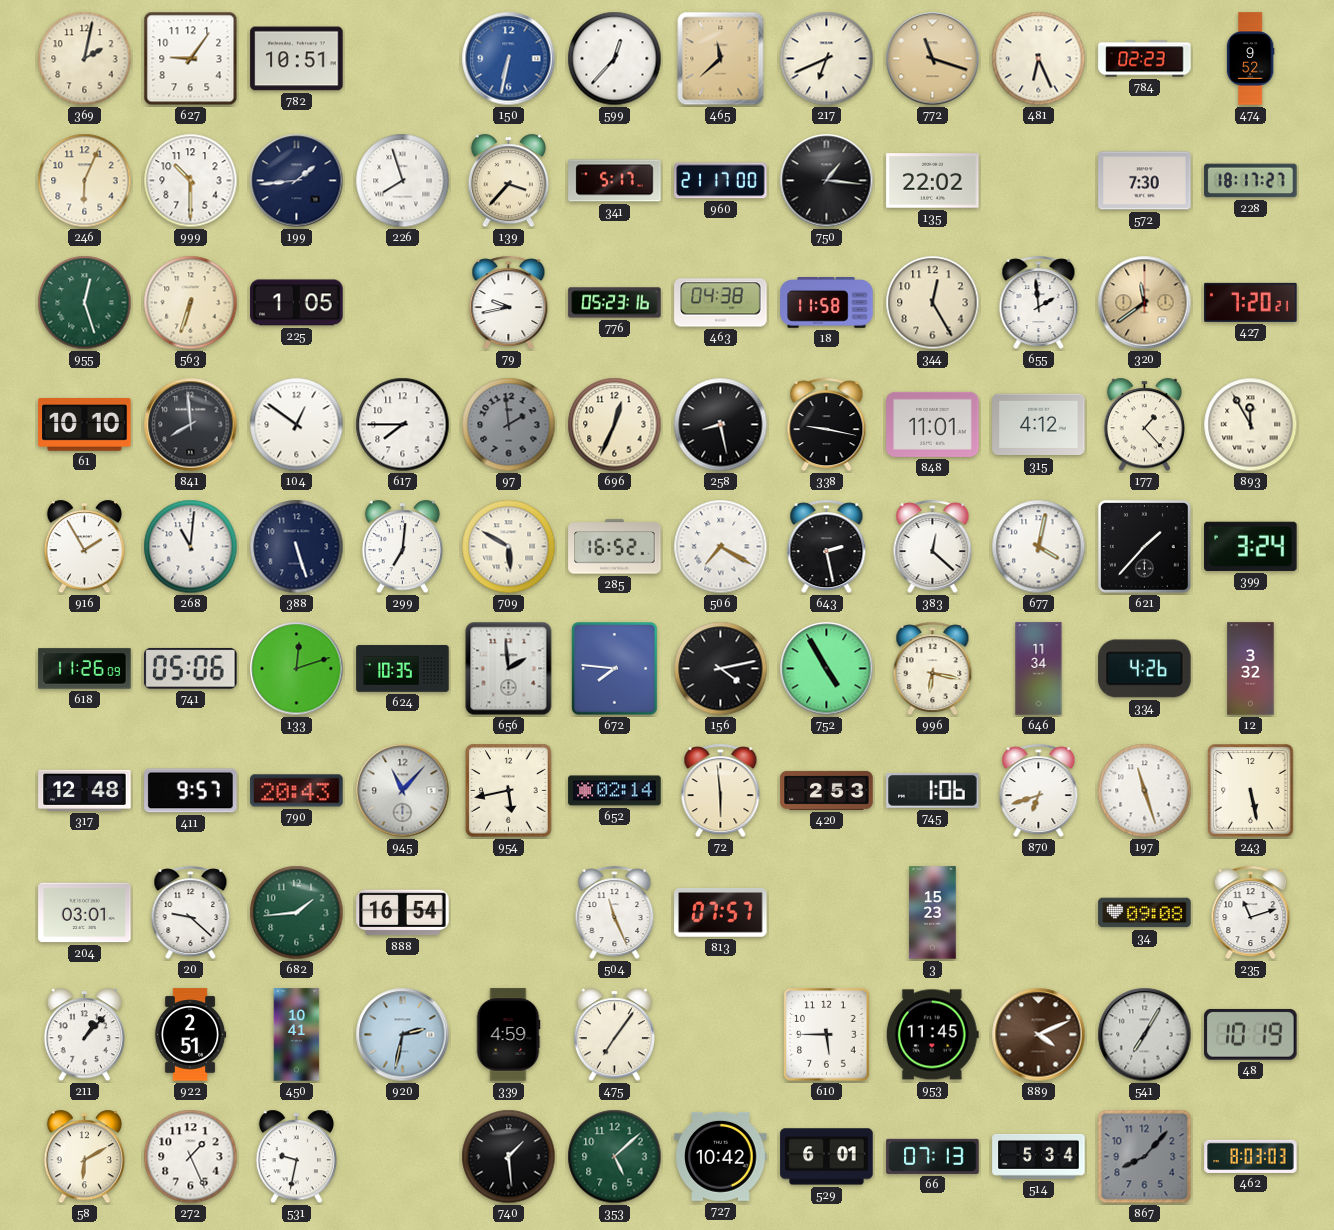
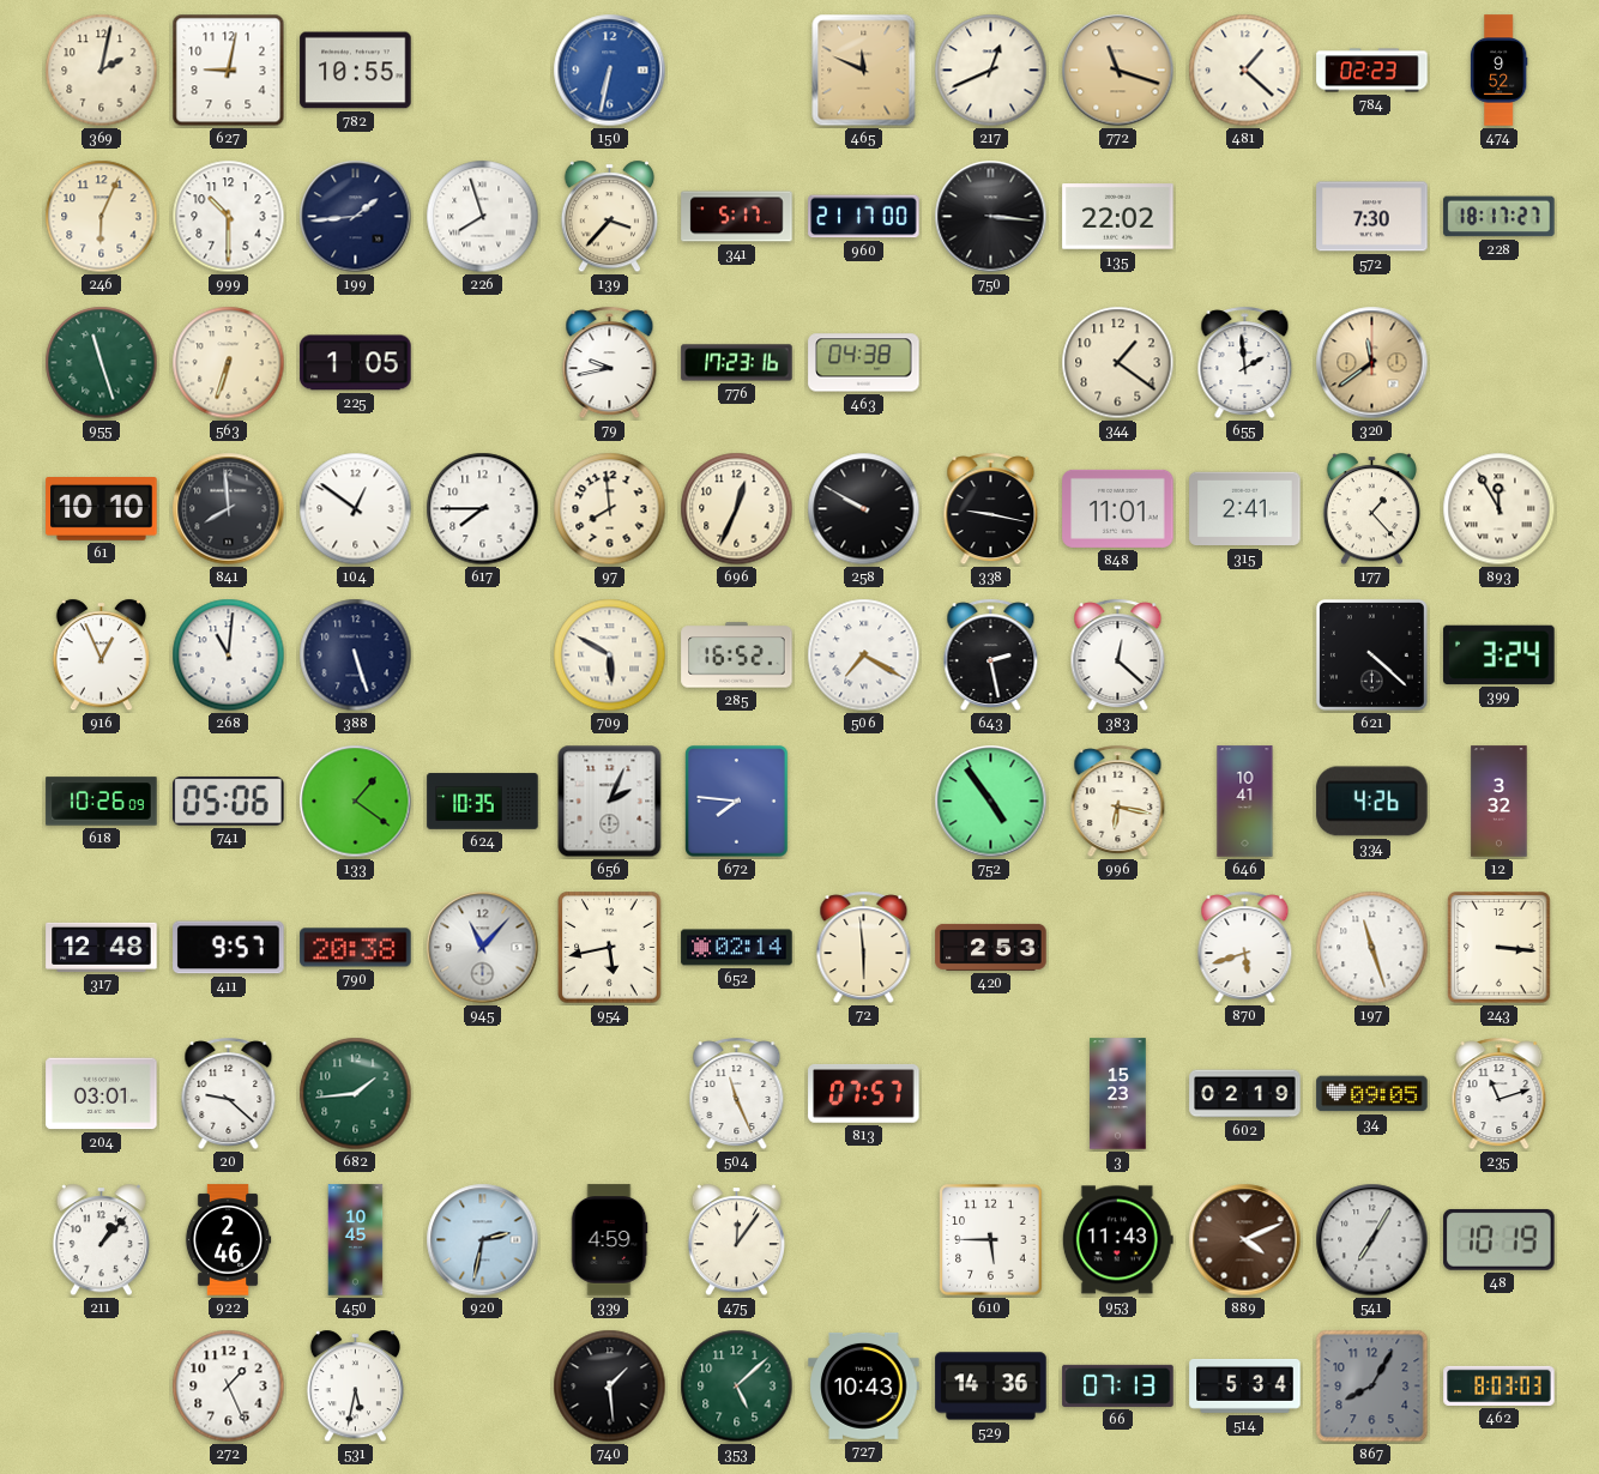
627: 9:06 -> 9:02
782: 10:51 -> 10:55
599: 12:37 -> none
465: 11:38 -> 11:49
217: 6:41 -> 12:41
481: 6:26 -> 1:22
750: 1:16 -> 3:16
955: 12:27 -> 11:27
776: 05:23 -> 17:23
18: 11:58 -> none
344: 12:25 -> 1:21
427: 7:20 -> none
97: 1:59 -> 7:59
97 dial: grey -> cream
258: 8:28 -> 9:50
315: 4:12 -> 2:41
916: 1:55 -> 12:56
299: 7:01 -> none
677: 4:02 -> none
621: 1:37 -> 4:22
618: 11:26 -> 10:26
133: 12:12 -> 1:21
656: 1:59 -> 2:04
156: 4:13 -> none
752: 4:55 -> 4:54
646: 11:34 -> 10:41
790: 20:43 -> 20:38
745: 1:06 -> none
870: 6:42 -> 5:42
243: 5:28 -> 3:16
888: 16:54 -> none
602: none -> 02:19
34: 09:08 -> 09:05
922: 2:51 -> 2:46
450: 10:41 -> 10:45
475: 7:06 -> 12:06
953: 11:45 -> 11:43
58: 6:10 -> none
531: 9:32 -> 5:32
727: 10:42 -> 10:43
529: 6:01 -> 14:36
867: 8:07 -> 8:05
